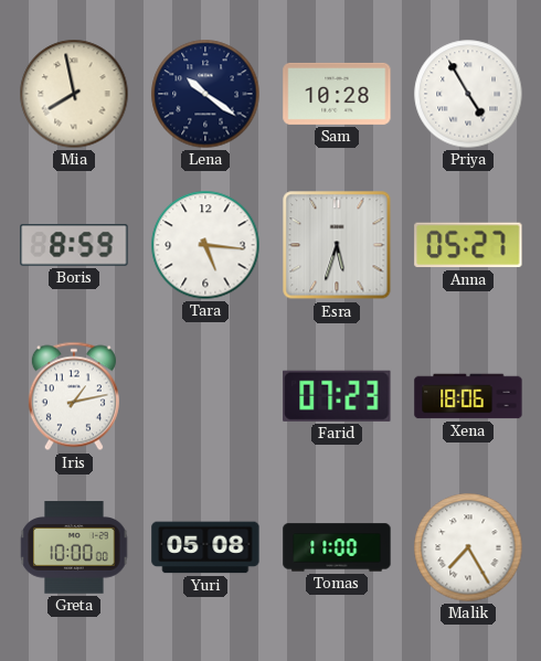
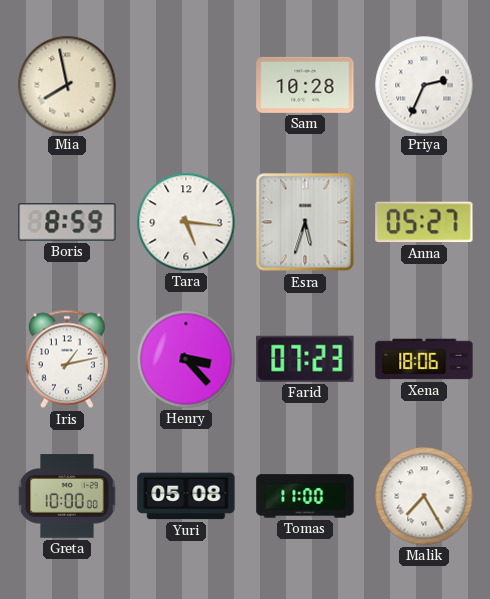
Lena: 10:21 -> none
Priya: 4:55 -> 2:34
Henry: none -> 3:23
